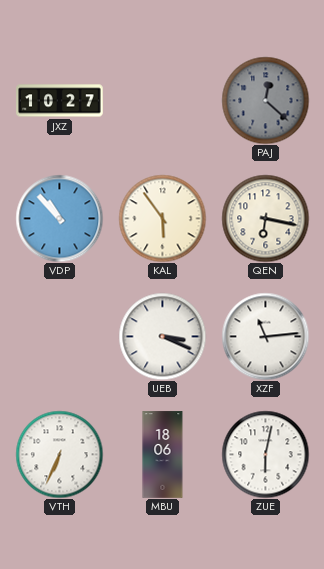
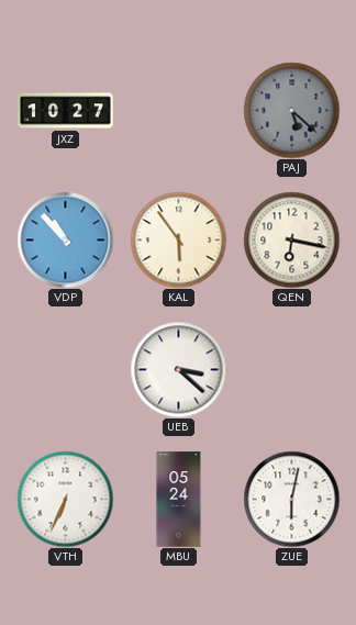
PAJ: 12:22 -> 5:22
UEB: 3:19 -> 3:22
XZF: 11:14 -> none
MBU: 18:06 -> 05:24
